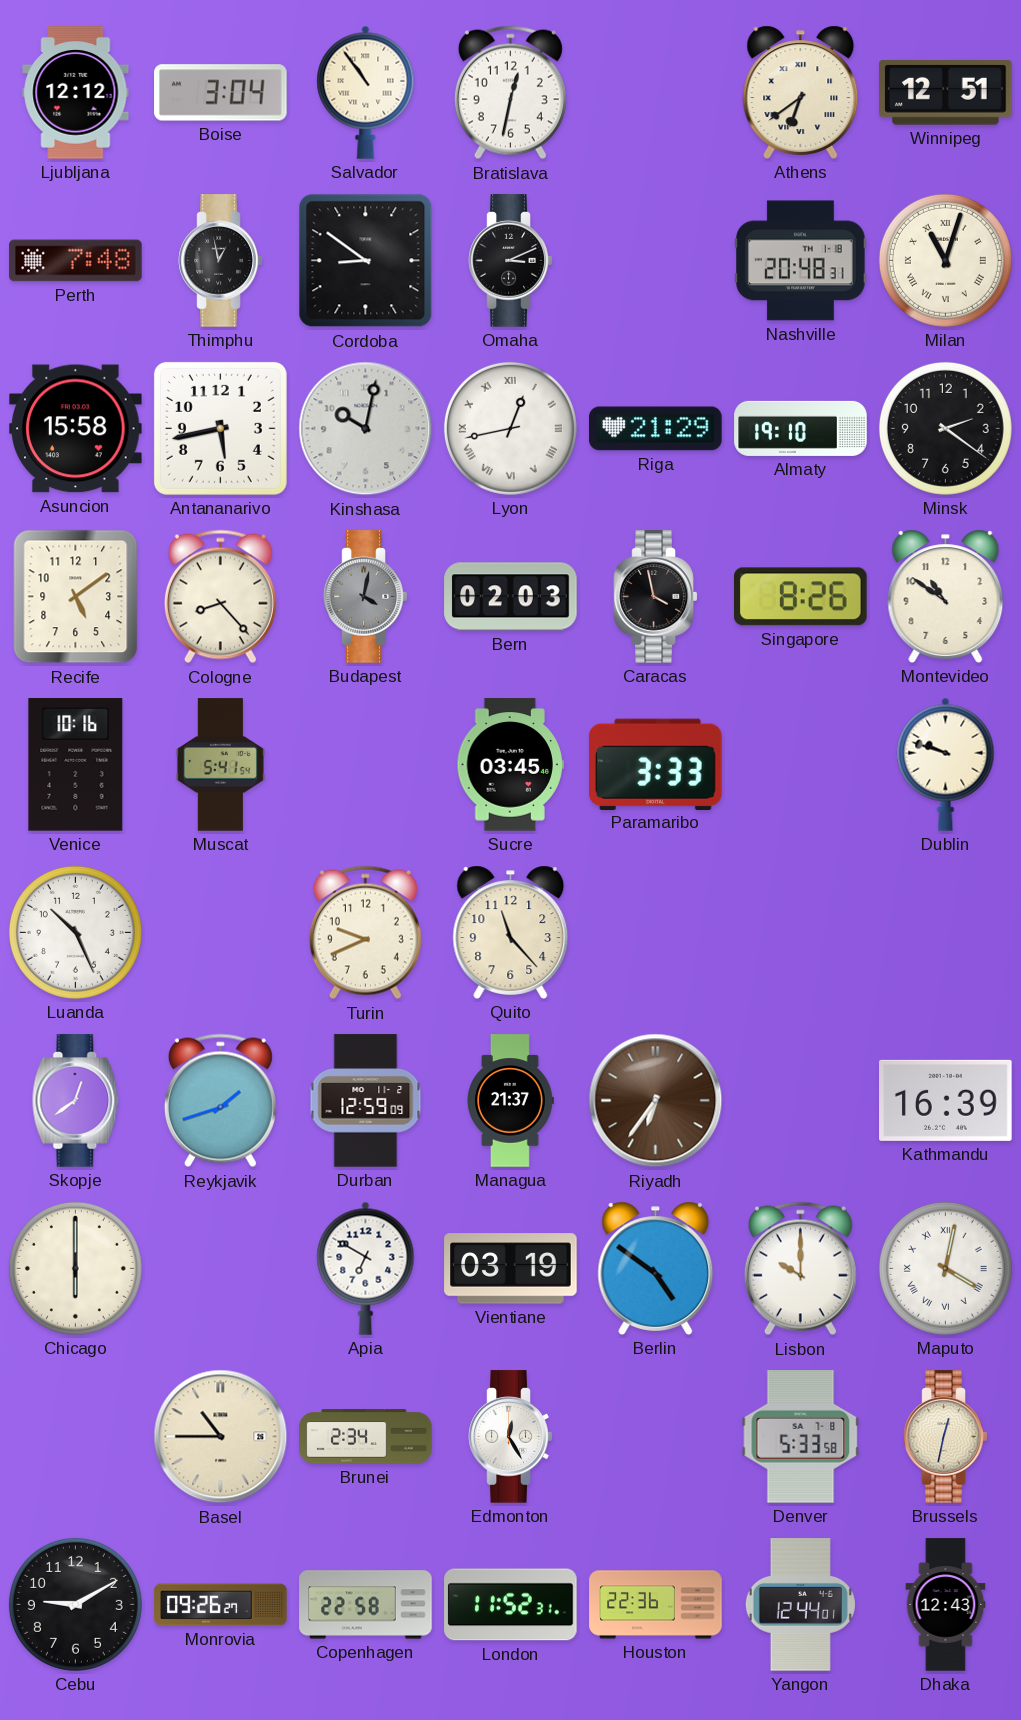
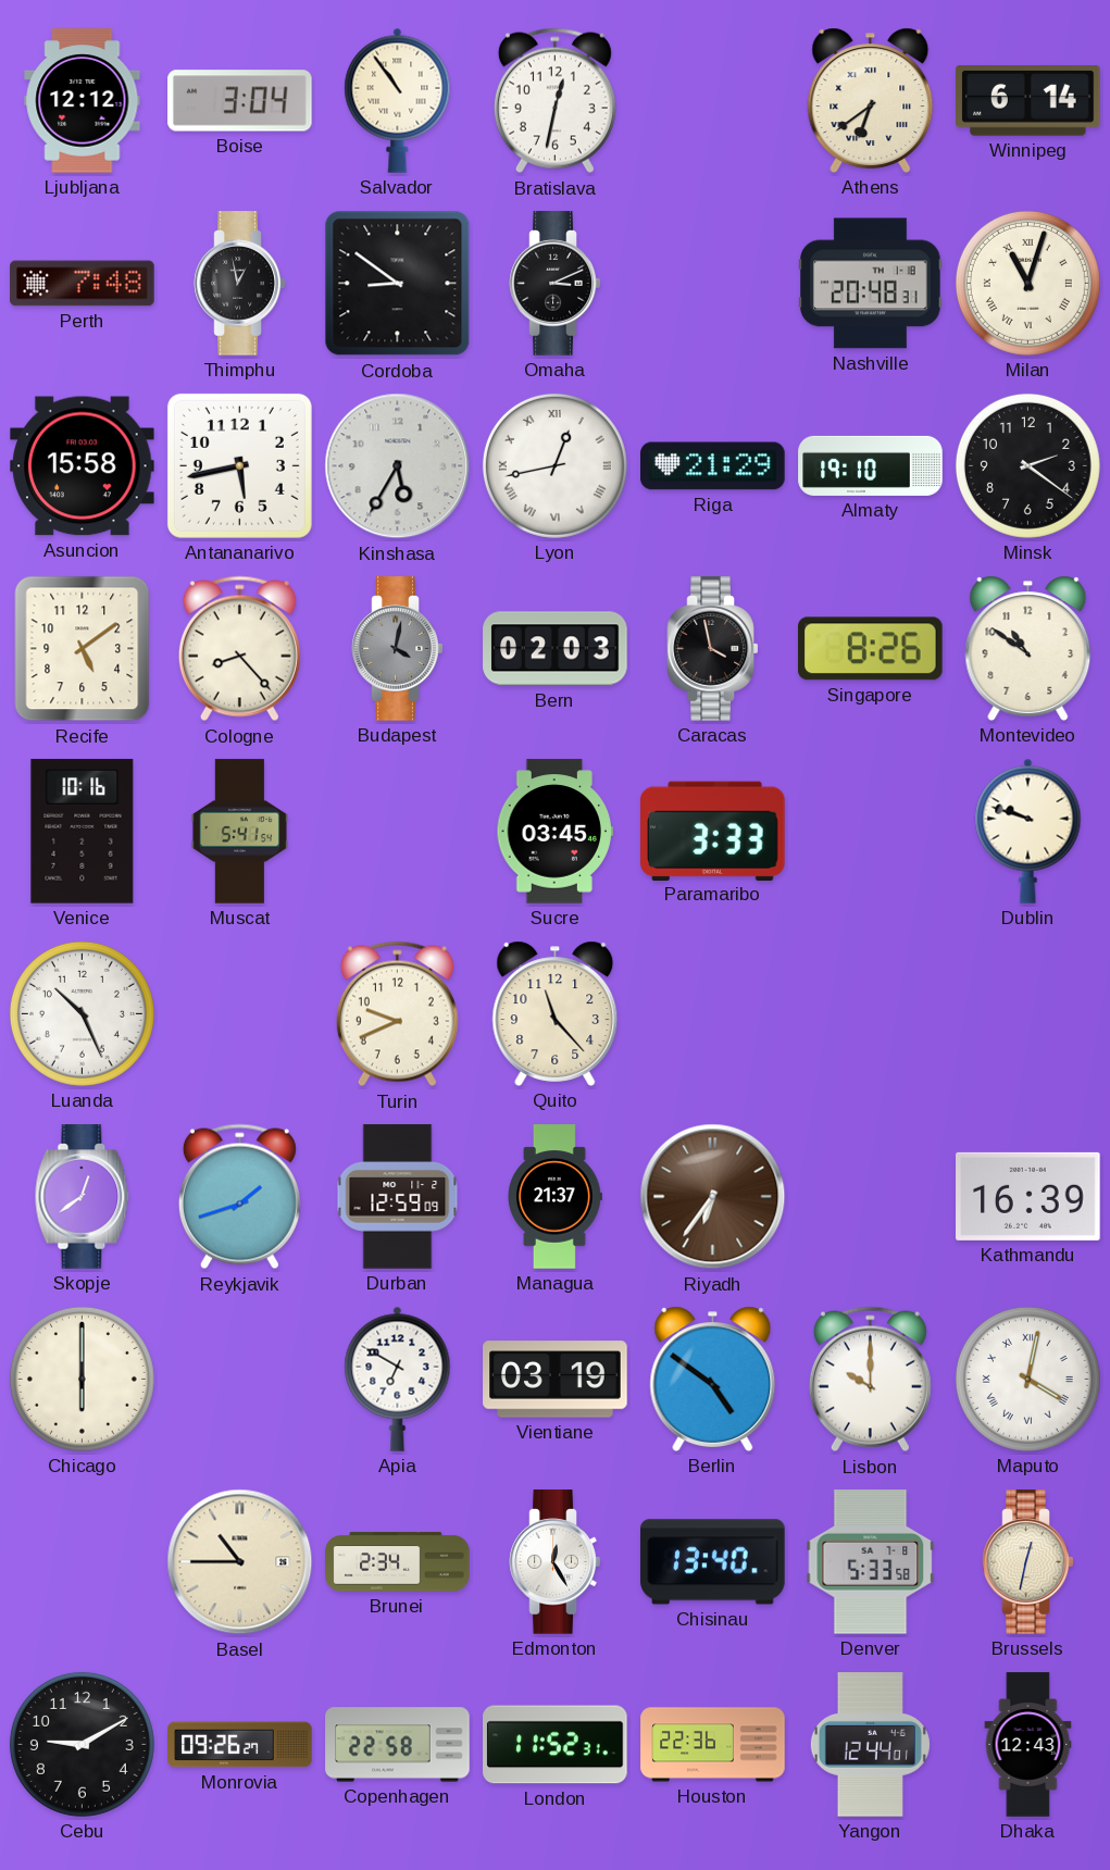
Winnipeg: 12:51 -> 6:14
Kinshasa: 10:02 -> 5:35
Chisinau: none -> 13:40
